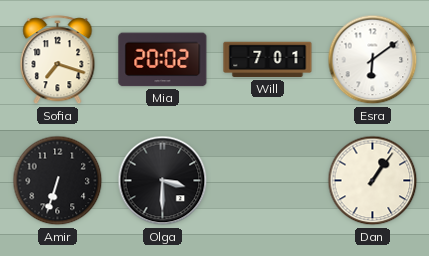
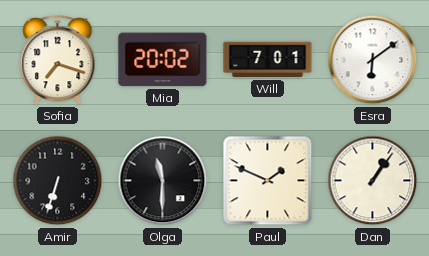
Olga: 3:30 -> 11:30
Paul: none -> 1:49
